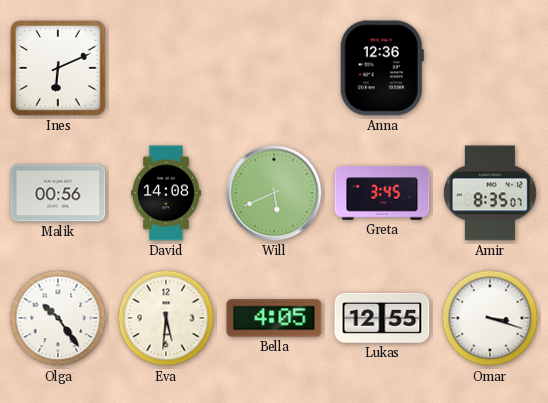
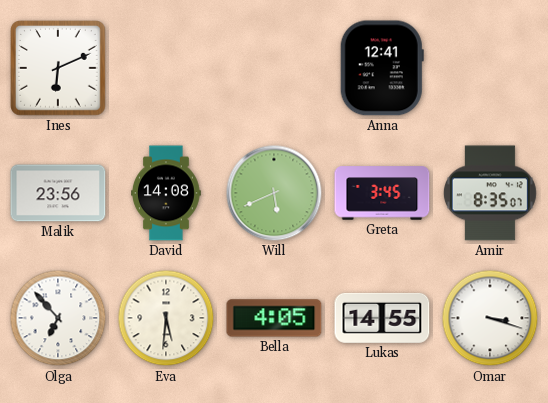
Anna: 12:36 -> 12:41
Malik: 00:56 -> 23:56
Olga: 10:24 -> 6:53
Lukas: 12:55 -> 14:55
